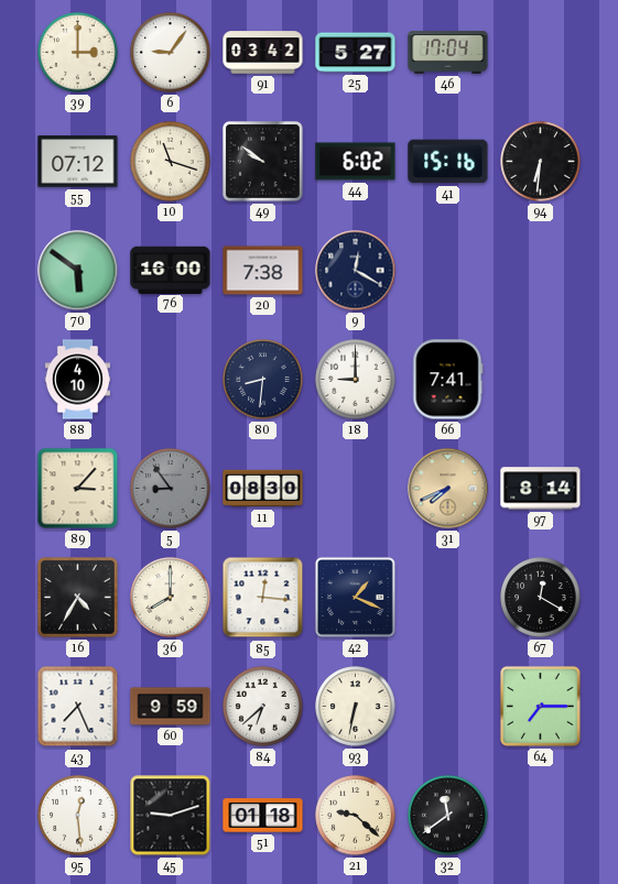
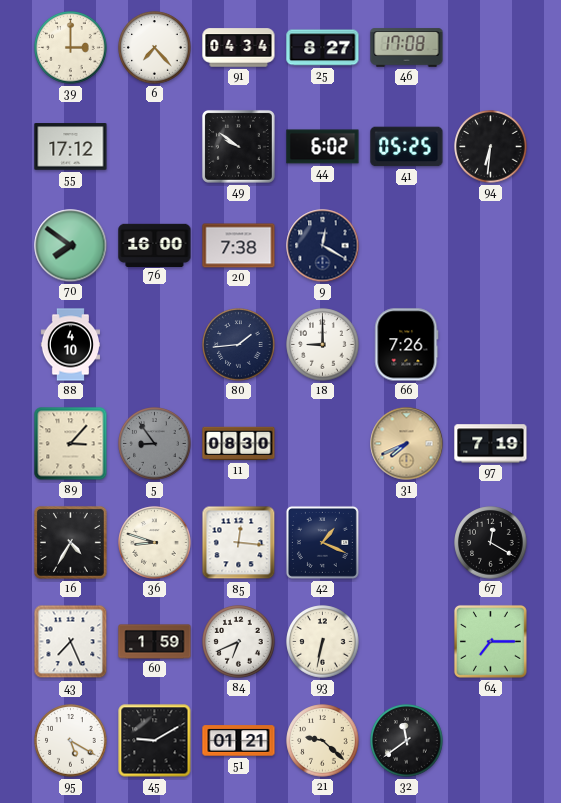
6: 9:06 -> 7:23
91: 03:42 -> 04:34
25: 5:27 -> 8:27
46: 17:04 -> 17:08
55: 07:12 -> 17:12
10: 11:18 -> none
41: 15:16 -> 05:25
70: 5:51 -> 7:51
80: 8:31 -> 1:44
66: 7:41 -> 7:26
97: 8:14 -> 7:19
36: 8:00 -> 8:48
60: 9:59 -> 1:59
84: 6:38 -> 6:41
95: 12:29 -> 5:20
45: 9:12 -> 9:10
51: 01:18 -> 01:21
